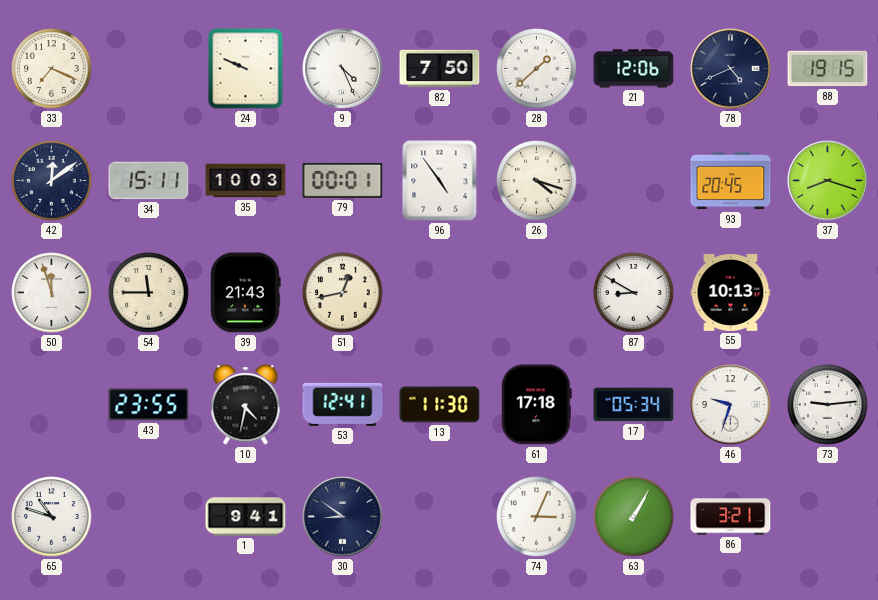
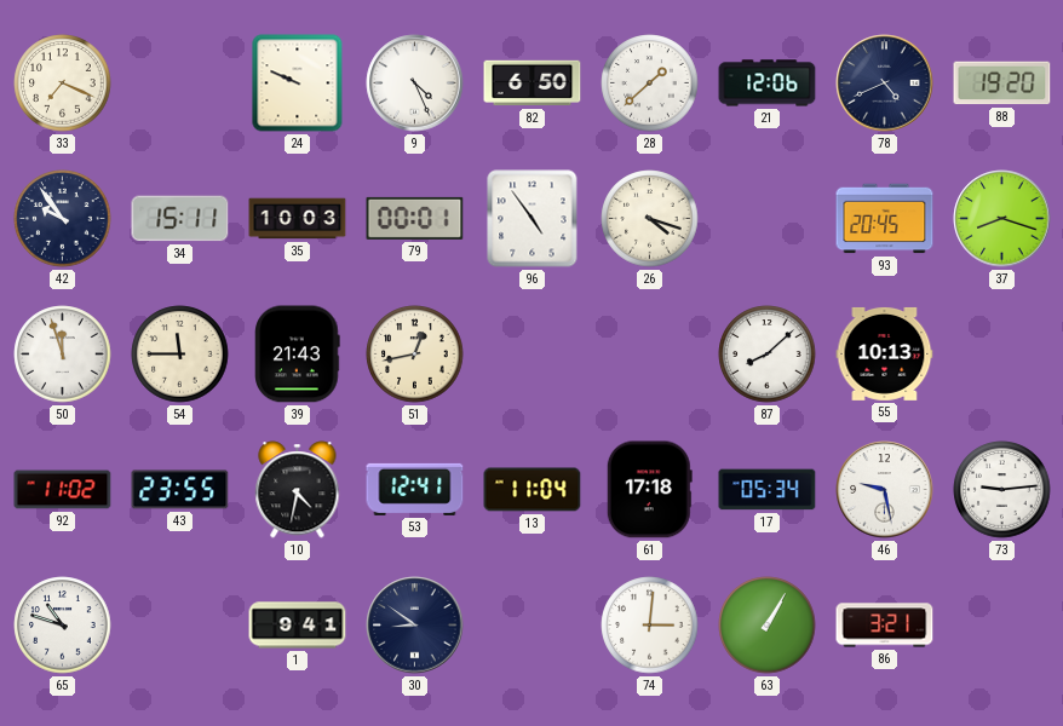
82: 7:50 -> 6:50
88: 19:15 -> 19:20
42: 12:09 -> 9:54
87: 8:50 -> 8:08
92: none -> 11:02
13: 11:30 -> 11:04
46: 9:33 -> 9:28
74: 3:04 -> 3:01
